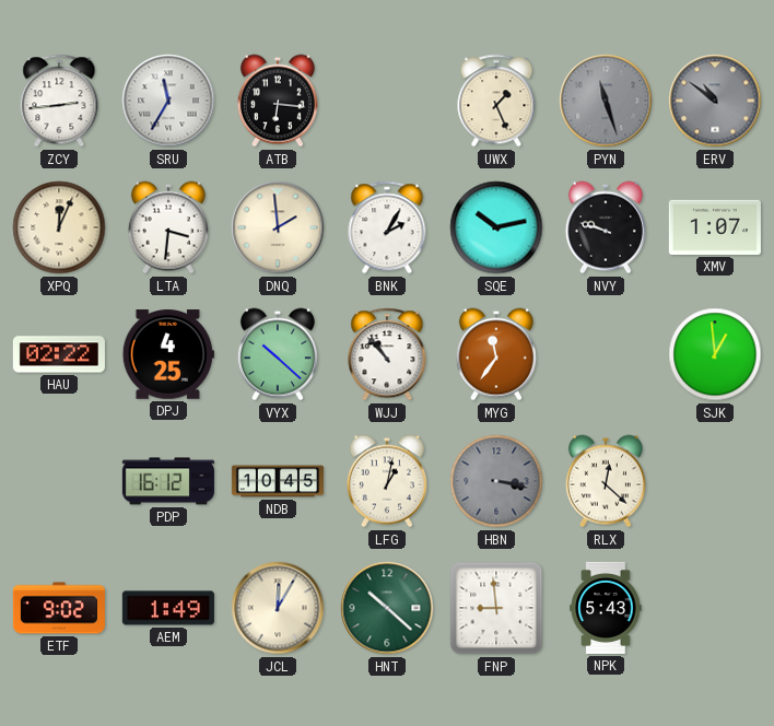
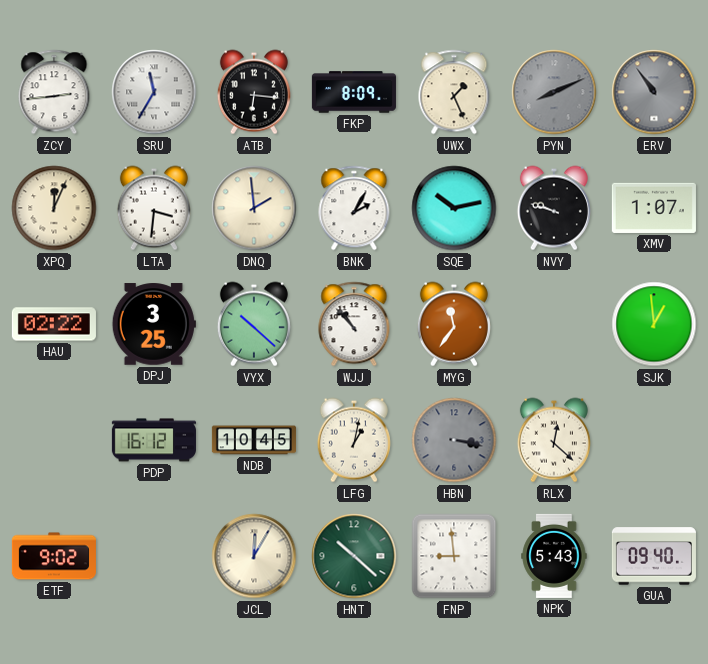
FKP: none -> 8:09
PYN: 11:27 -> 8:11
ERV: 10:51 -> 10:54
DPJ: 4:25 -> 3:25
AEM: 1:49 -> none
GUA: none -> 09:40
